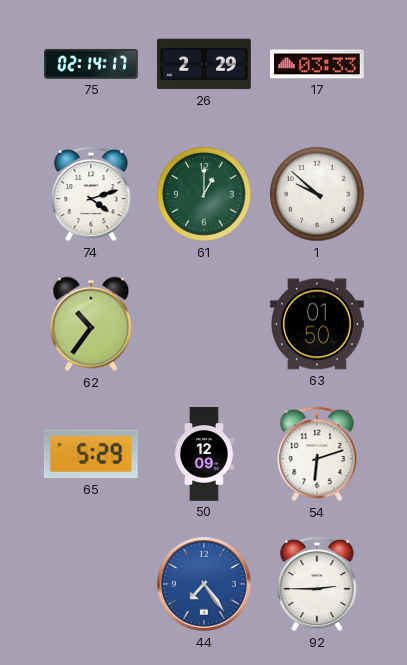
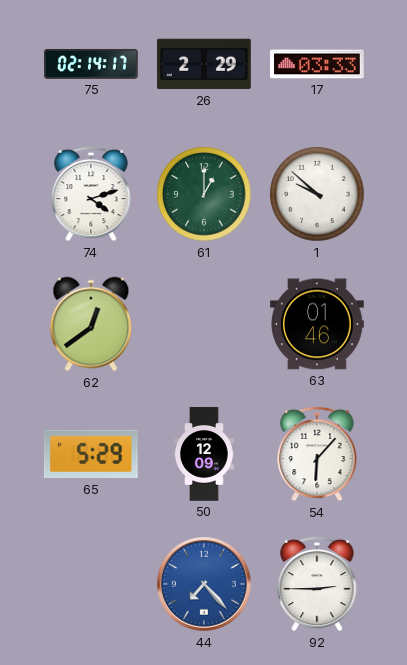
62: 10:36 -> 12:39
63: 01:50 -> 01:46
54: 6:12 -> 6:07
44: 7:24 -> 7:23
